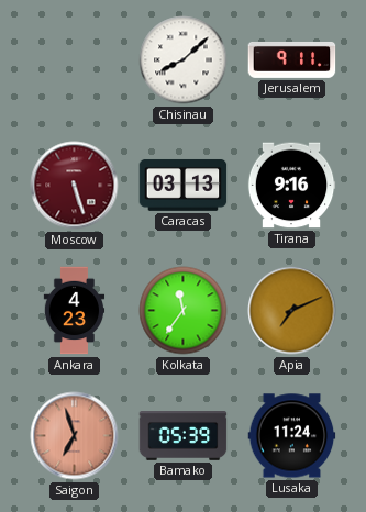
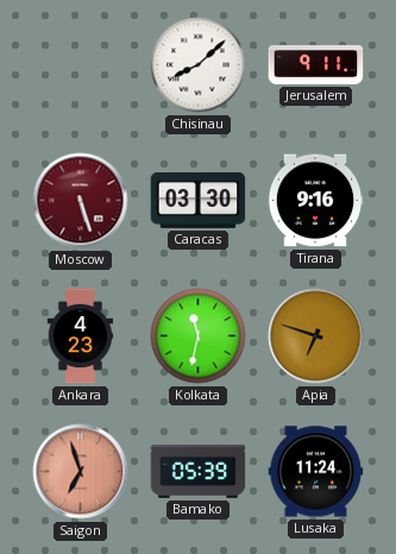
Caracas: 03:13 -> 03:30
Kolkata: 11:36 -> 11:32
Apia: 7:11 -> 6:48
